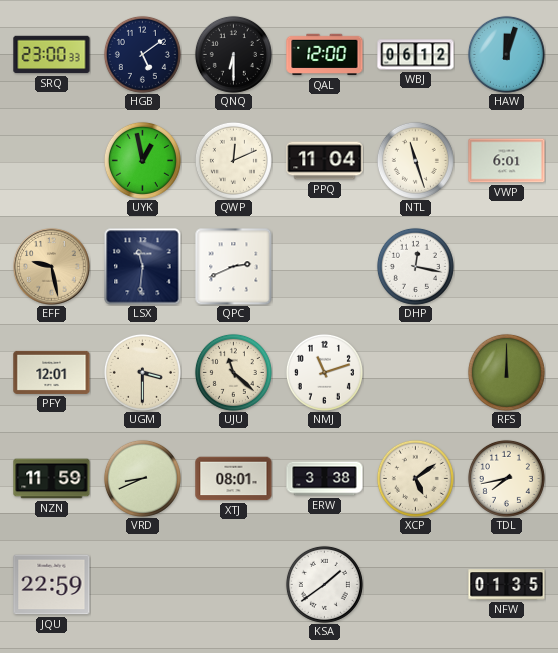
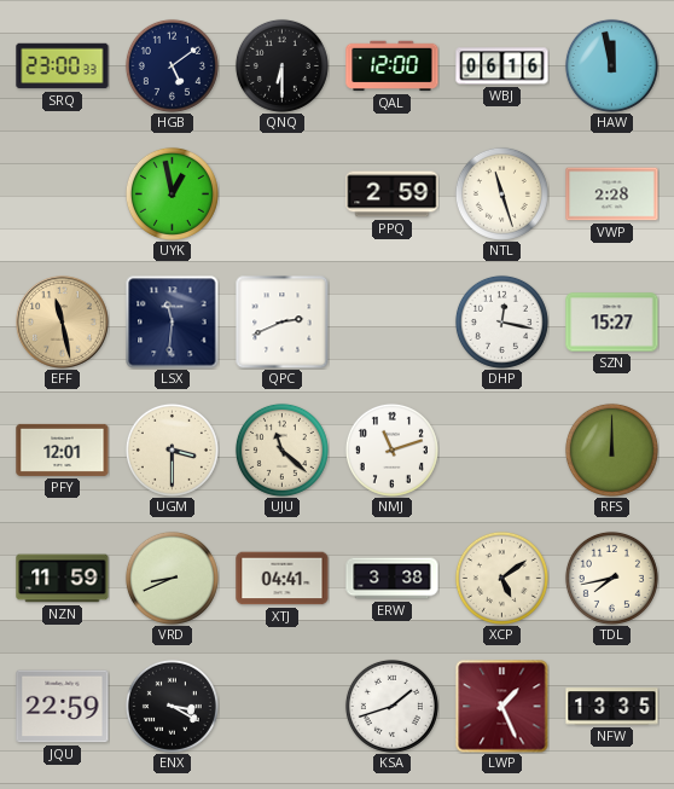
WBJ: 06:12 -> 06:16
HAW: 12:03 -> 11:58
QWP: 12:11 -> none
PPQ: 11:04 -> 2:59
VWP: 6:01 -> 2:28
EFF: 9:28 -> 11:28
SZN: none -> 15:27
XTJ: 08:01 -> 04:41
ENX: none -> 3:20
KSA: 1:39 -> 1:42
LWP: none -> 1:26
NFW: 01:35 -> 13:35
